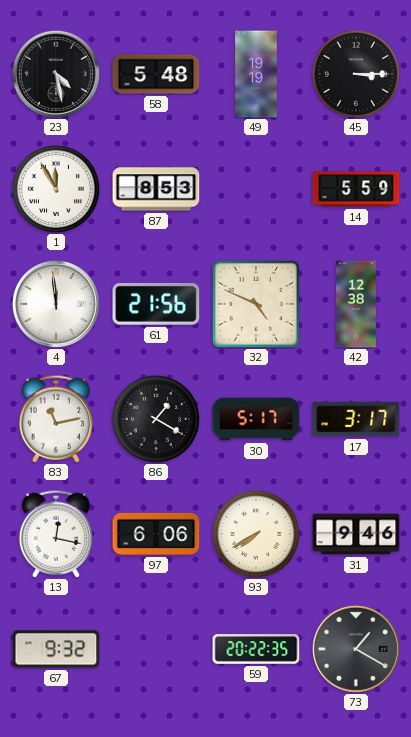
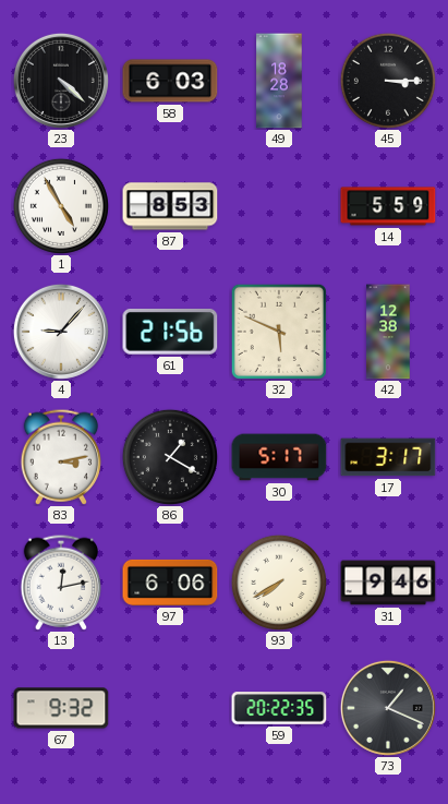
23: 4:28 -> 4:22
58: 5:48 -> 6:03
49: 19:19 -> 18:28
1: 11:55 -> 4:55
4: 11:59 -> 9:07
32: 4:49 -> 5:49
83: 11:13 -> 3:13
13: 12:17 -> 12:13
73: 1:20 -> 1:19
